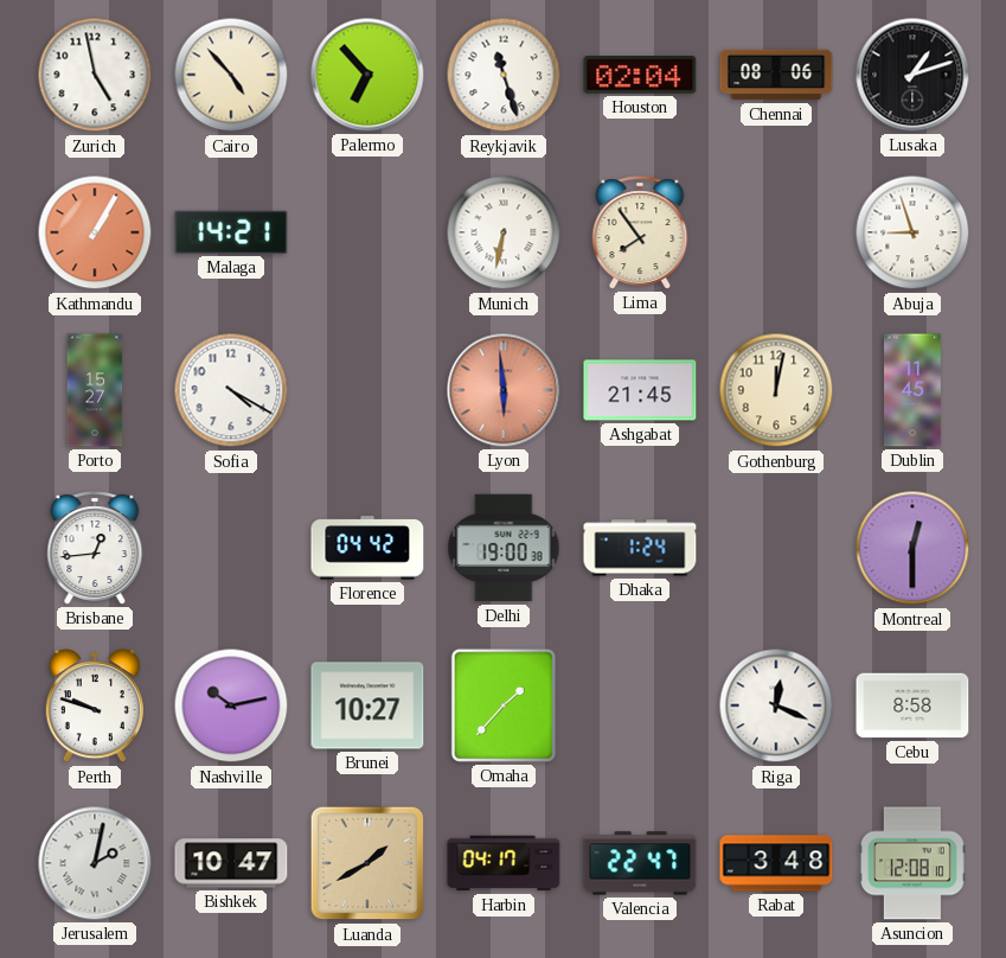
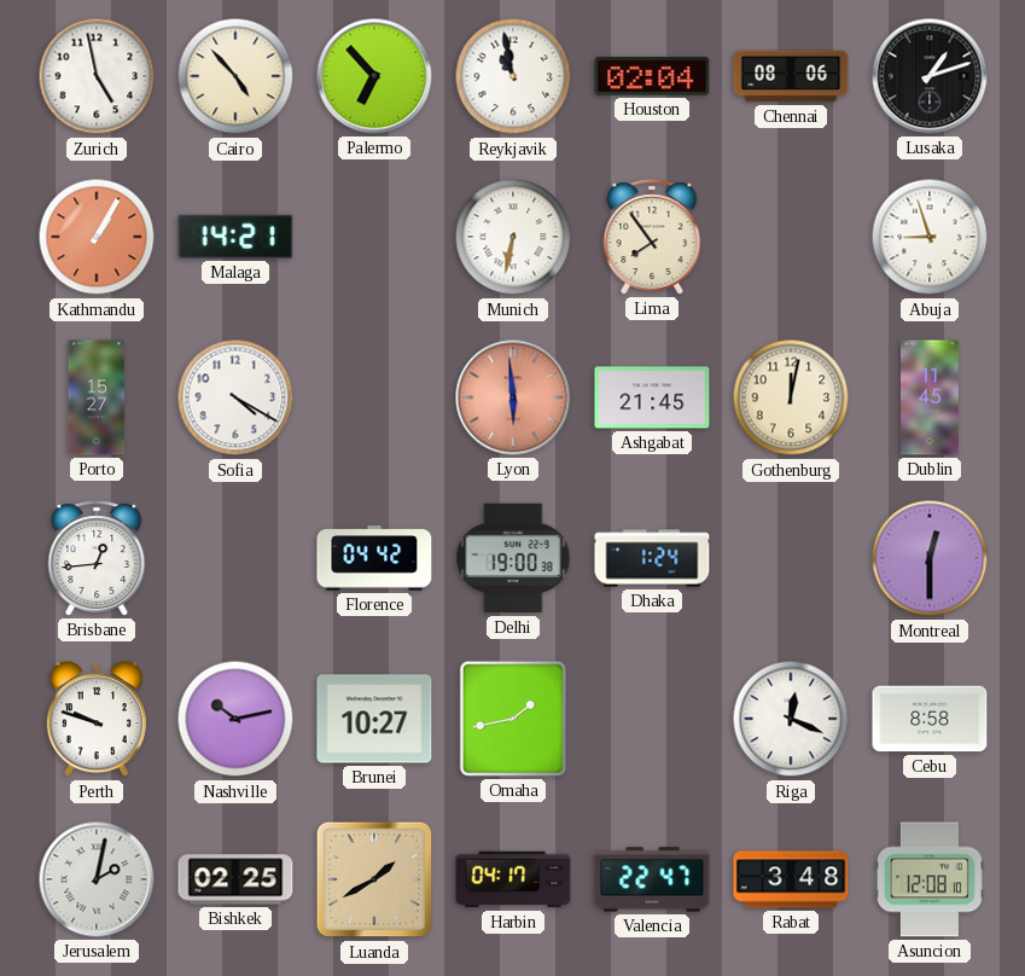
Reykjavik: 11:27 -> 10:58
Omaha: 1:37 -> 1:43
Bishkek: 10:47 -> 02:25
